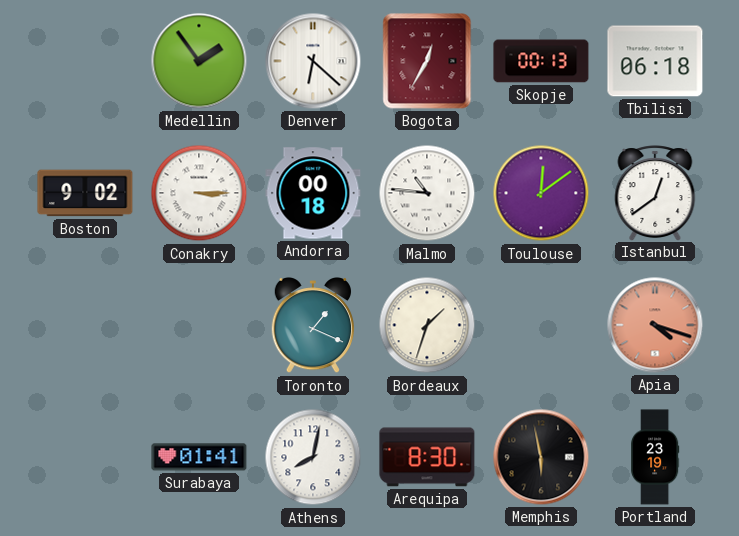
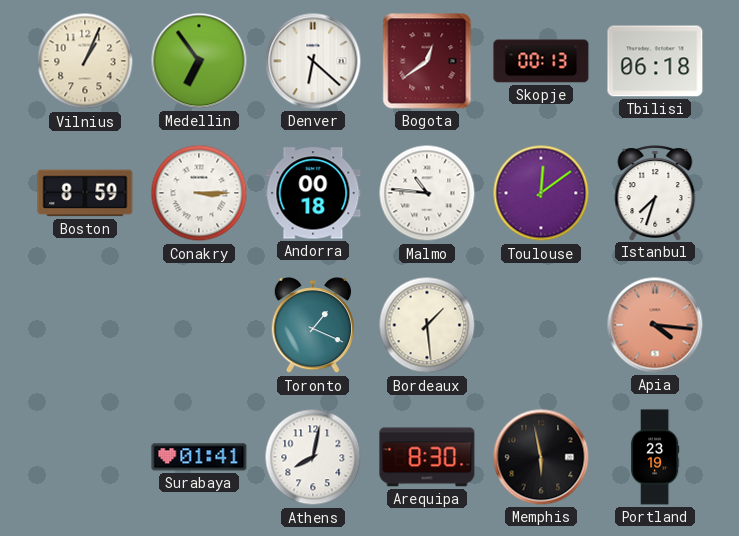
Vilnius: none -> 1:04
Medellin: 1:54 -> 6:54
Bogota: 12:35 -> 12:39
Boston: 9:02 -> 8:59
Istanbul: 12:39 -> 7:33
Bordeaux: 1:33 -> 1:29
Apia: 4:18 -> 4:16
